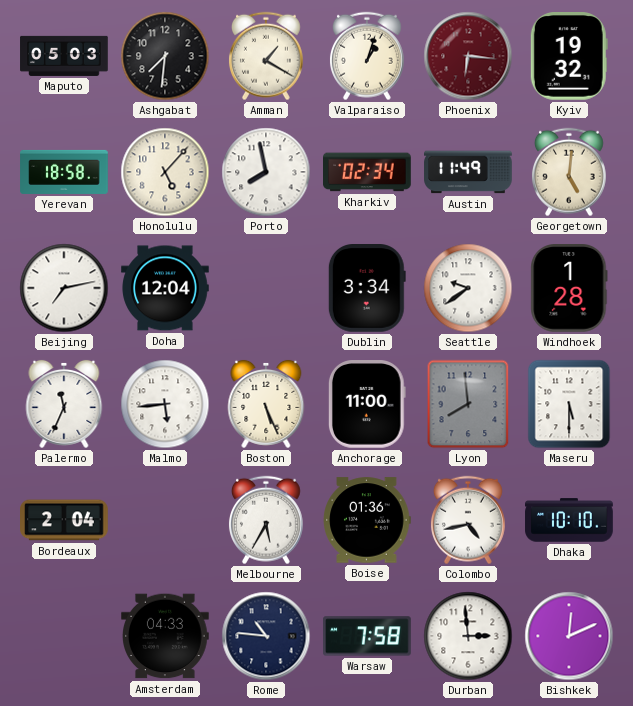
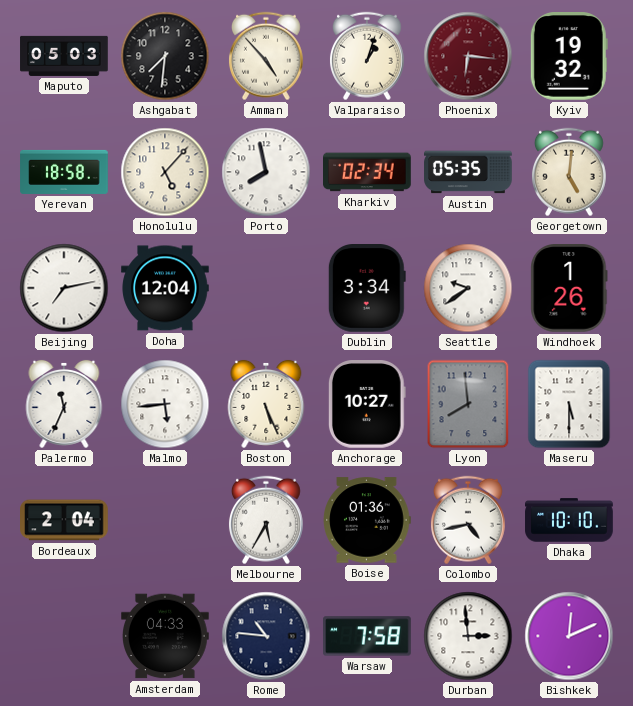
Amman: 1:20 -> 4:53
Austin: 11:49 -> 05:35
Windhoek: 1:28 -> 1:26
Anchorage: 11:00 -> 10:27
